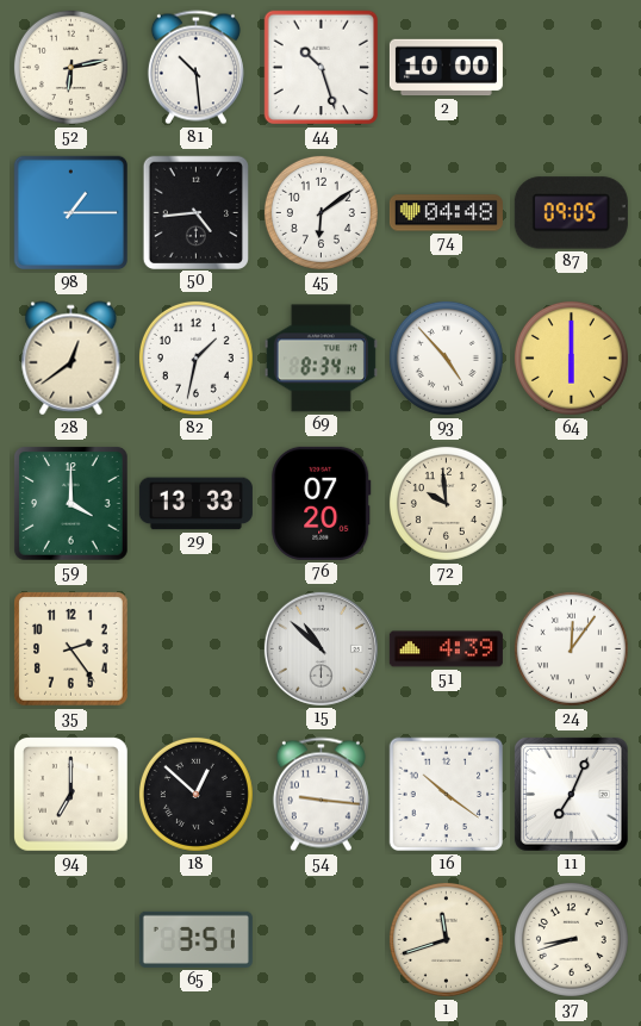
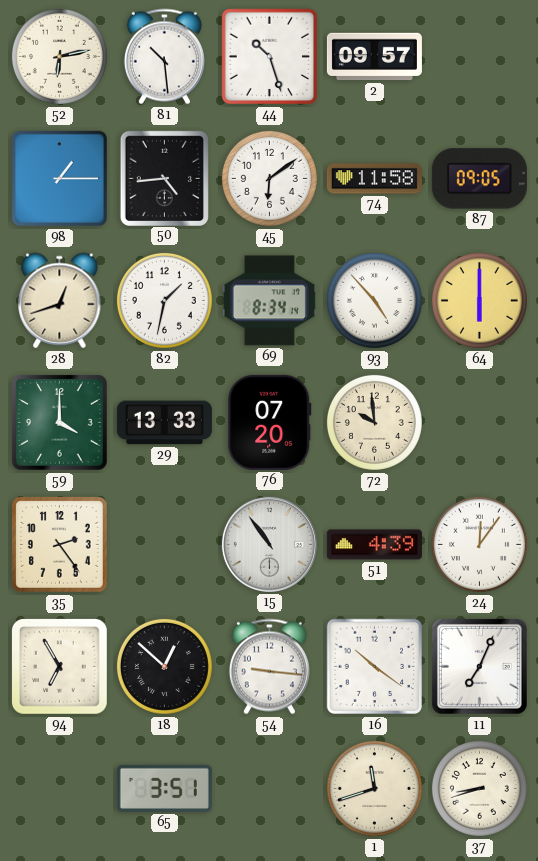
2: 10:00 -> 09:57
74: 04:48 -> 11:58
28: 12:39 -> 12:42
15: 10:52 -> 10:54
94: 7:00 -> 6:55
